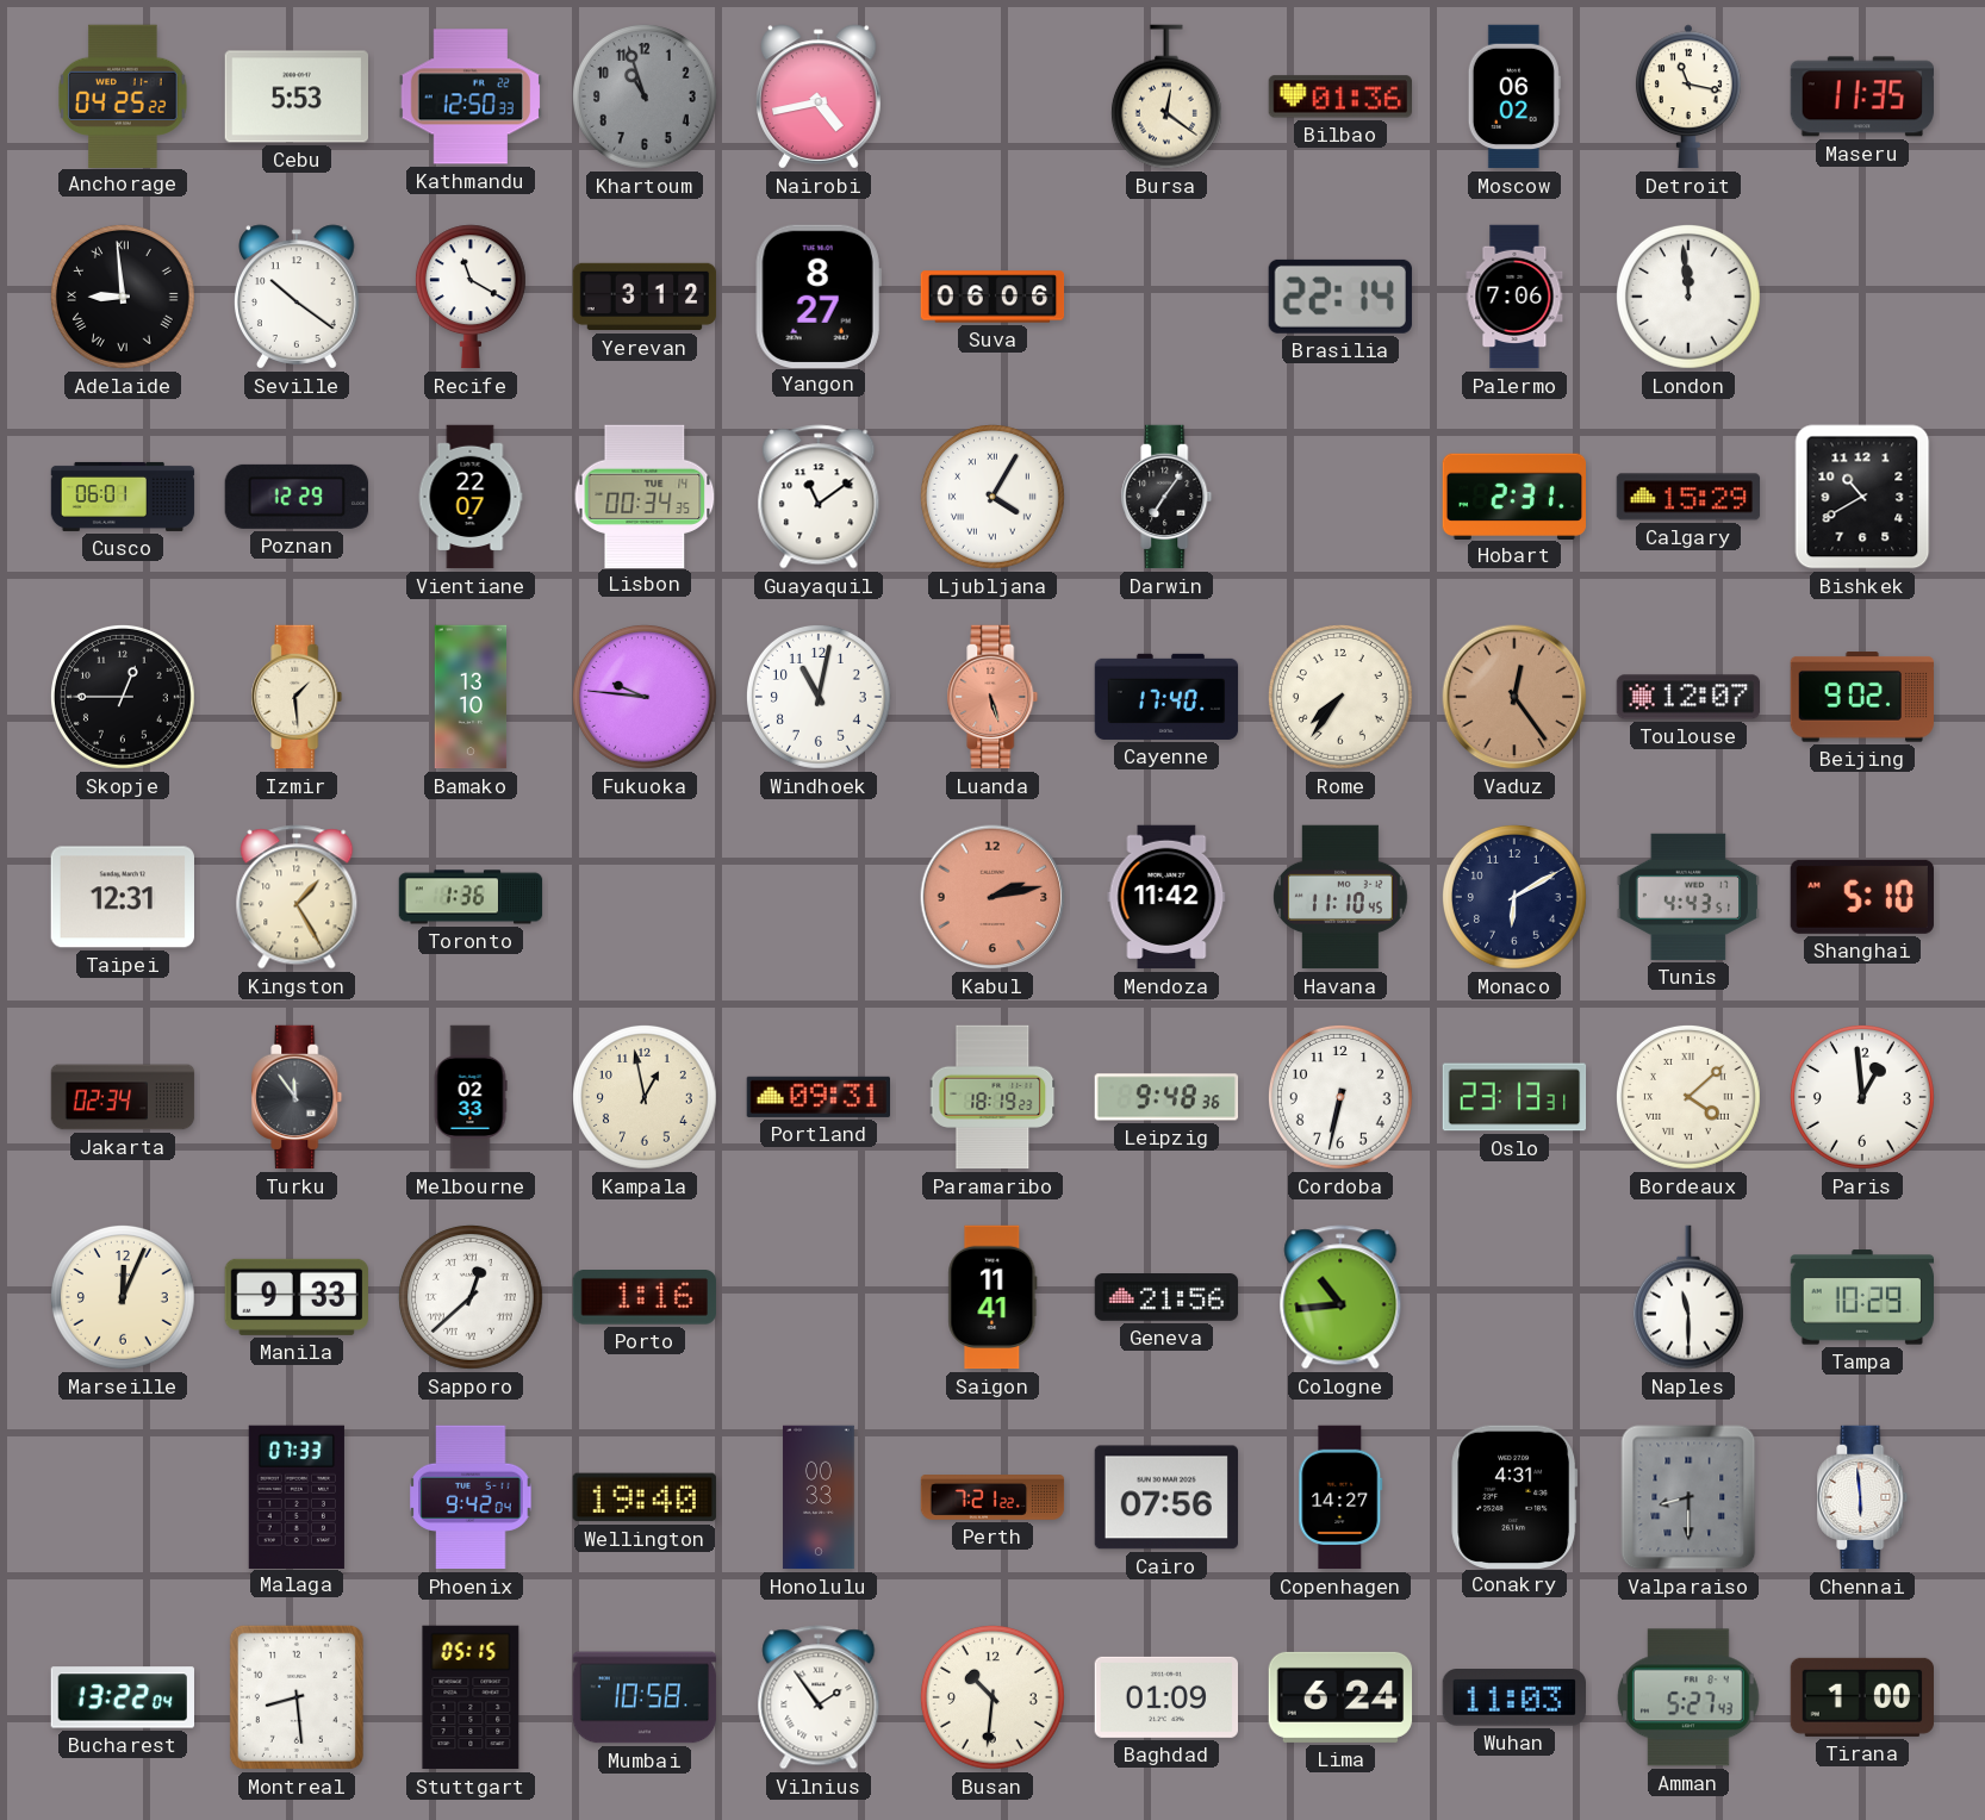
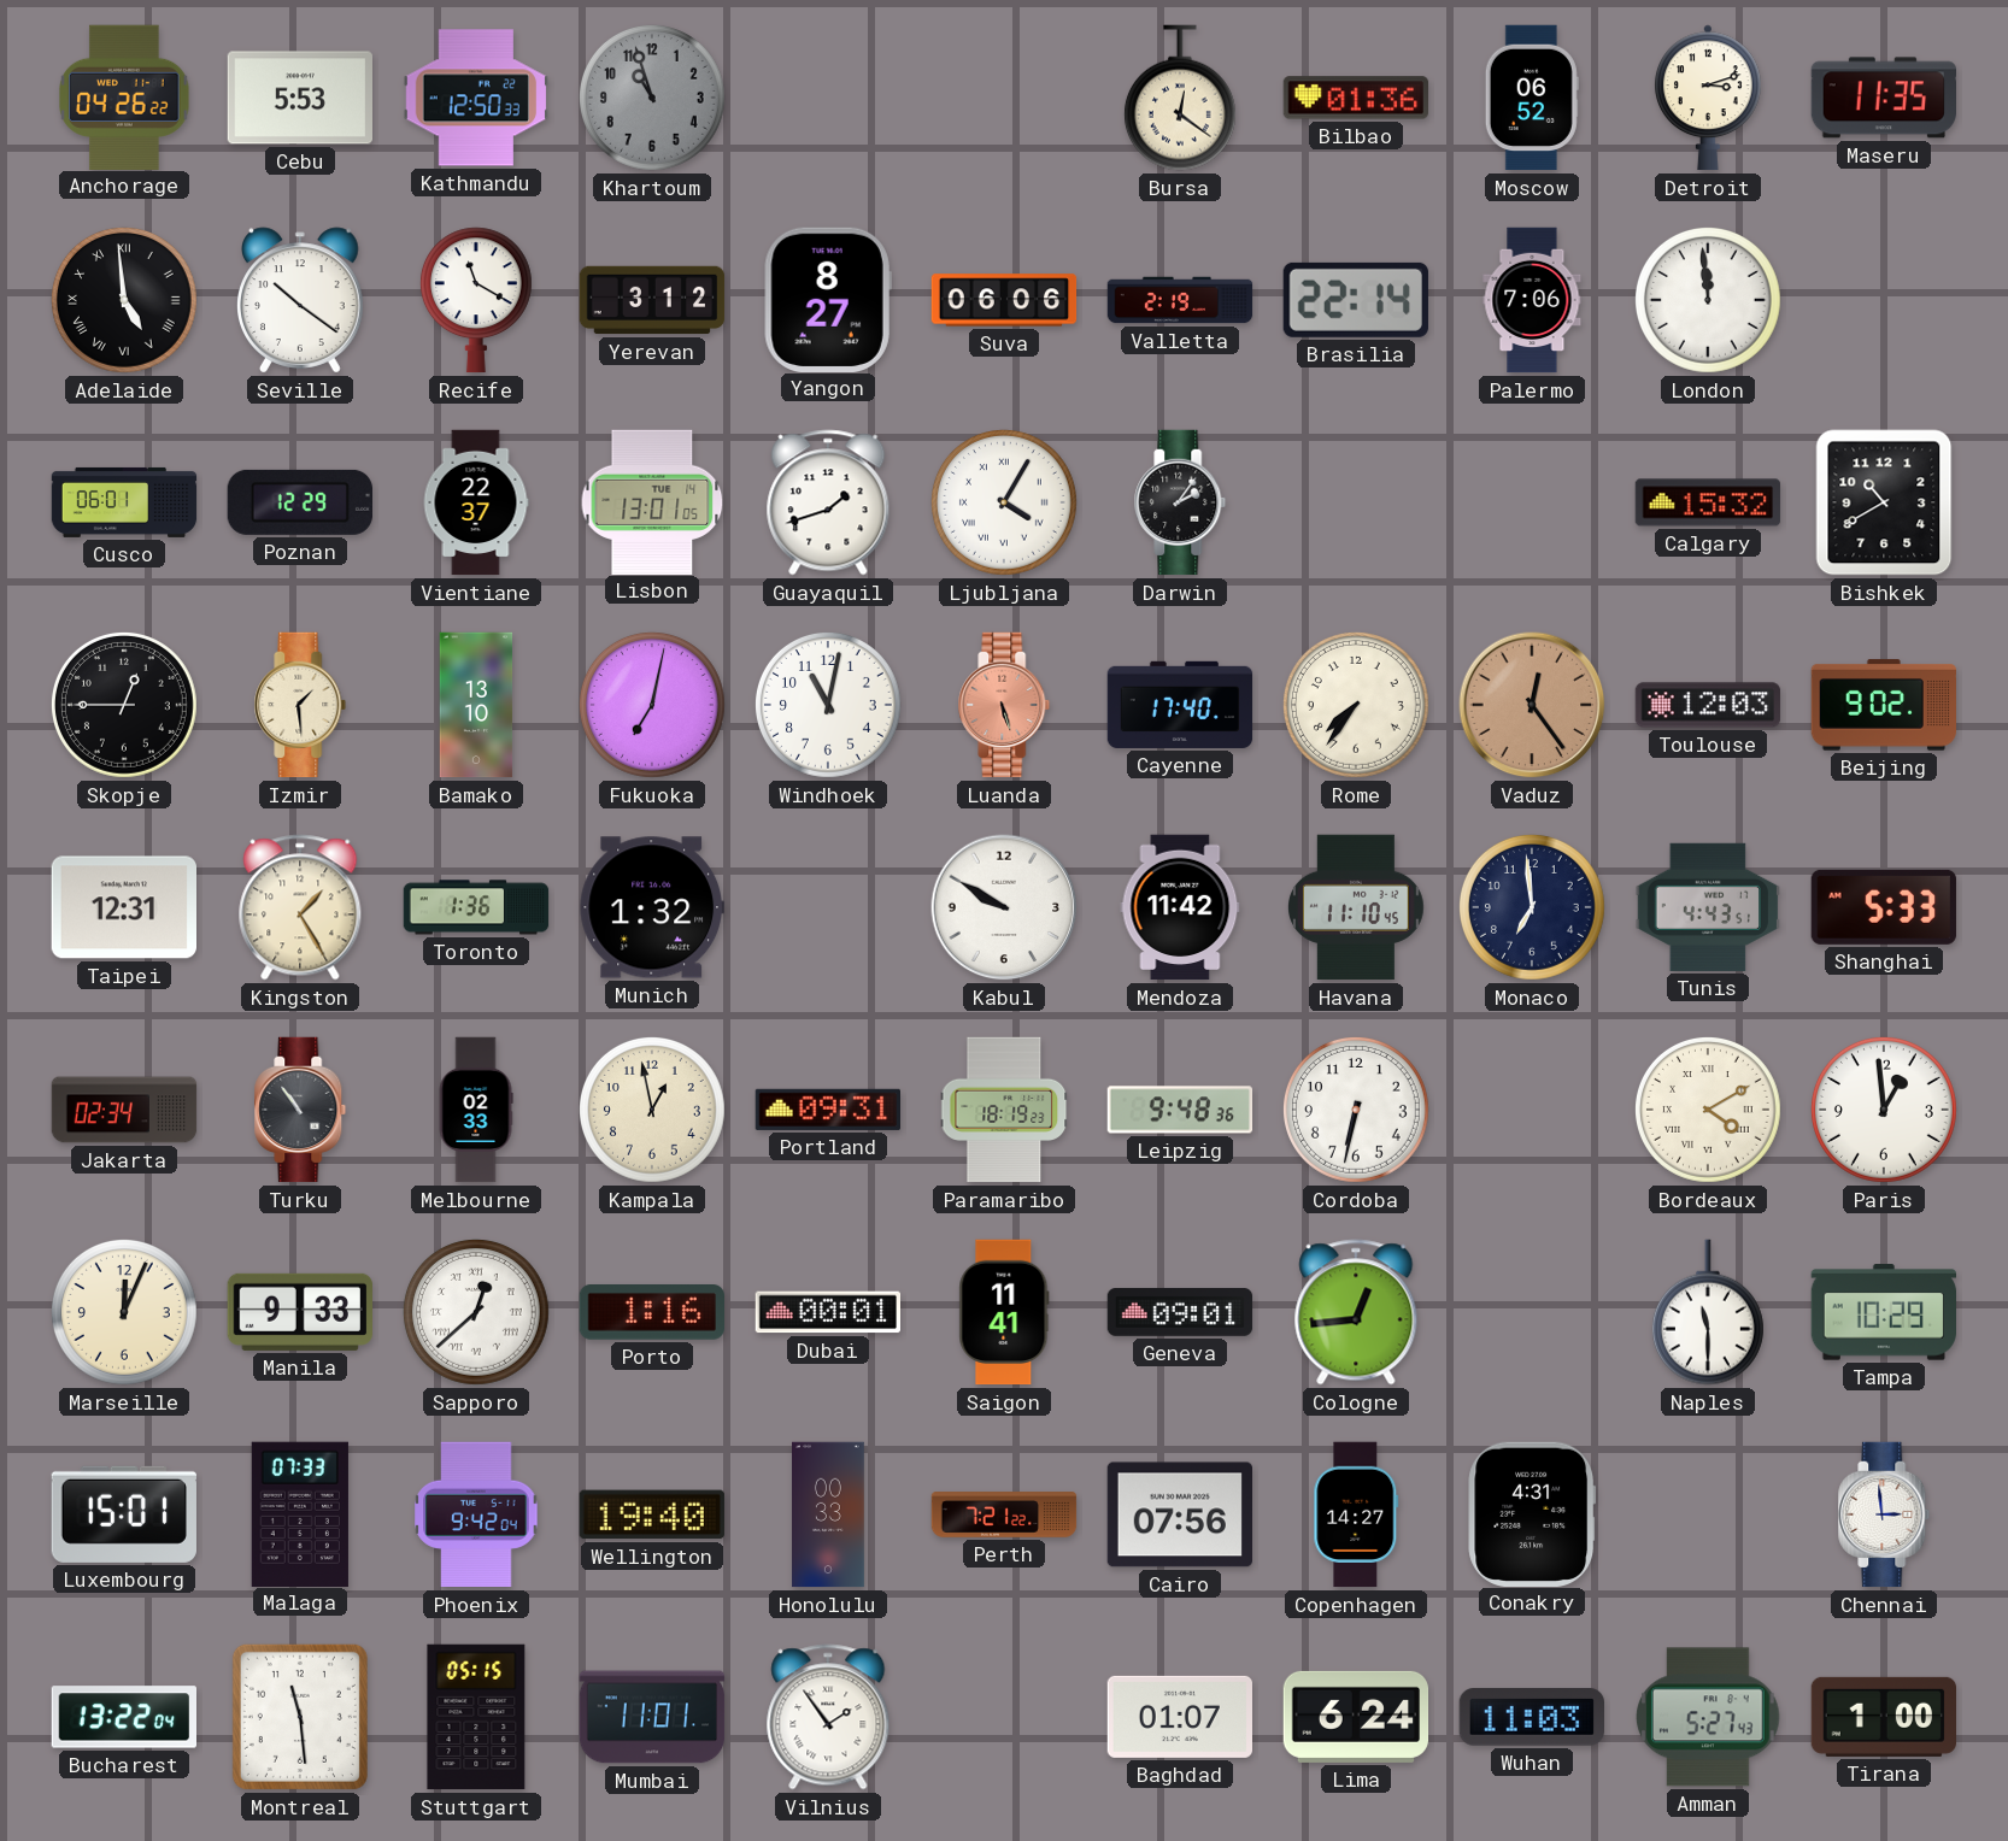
Anchorage: 04:25 -> 04:26
Nairobi: 4:43 -> none
Moscow: 06:02 -> 06:52
Detroit: 11:17 -> 3:12
Adelaide: 8:59 -> 4:59
Valletta: none -> 2:19
Vientiane: 22:07 -> 22:37
Lisbon: 00:34 -> 13:01
Guayaquil: 11:09 -> 1:42
Darwin: 7:06 -> 2:06
Hobart: 2:31 -> none
Calgary: 15:29 -> 15:32
Fukuoka: 9:46 -> 7:02
Toulouse: 12:07 -> 12:03
Munich: none -> 1:32
Kabul: 2:13 -> 9:50
Kabul dial: salmon -> white
Monaco: 6:10 -> 6:59
Shanghai: 5:10 -> 5:33
Turku: 11:54 -> 10:54
Oslo: 23:13 -> none
Bordeaux: 4:08 -> 4:10
Dubai: none -> 00:01
Geneva: 21:56 -> 09:01
Cologne: 10:44 -> 12:44
Luxembourg: none -> 15:01
Valparaiso: 8:30 -> none
Chennai: 5:59 -> 2:59
Montreal: 8:29 -> 11:29
Mumbai: 10:58 -> 11:01
Busan: 10:31 -> none
Baghdad: 01:09 -> 01:07
